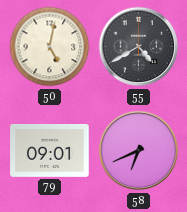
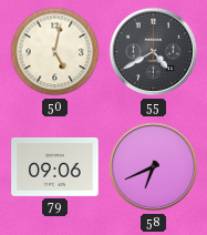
79: 09:01 -> 09:06
